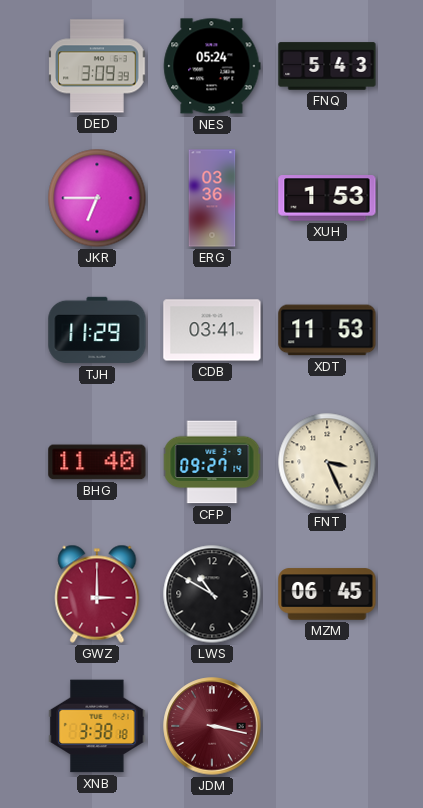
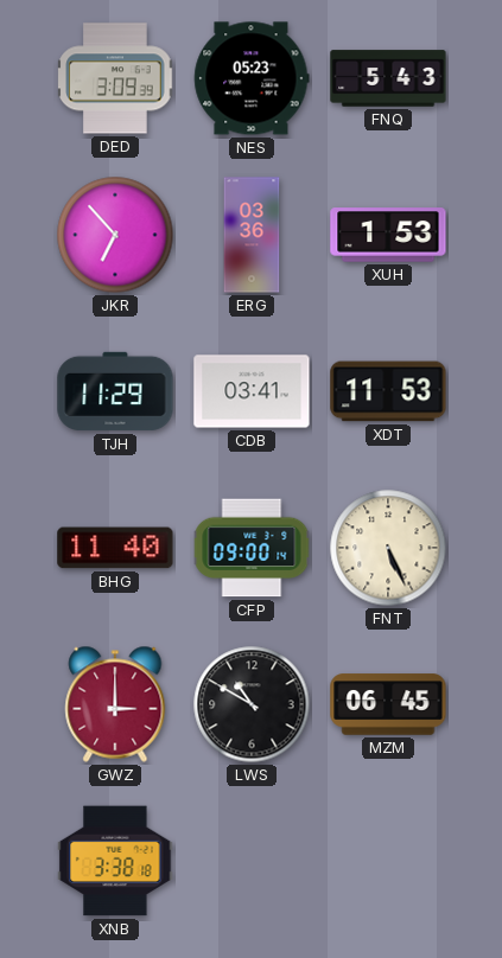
NES: 05:24 -> 05:23
JKR: 6:45 -> 6:53
CFP: 09:27 -> 09:00
FNT: 3:26 -> 5:26
JDM: 3:17 -> none
